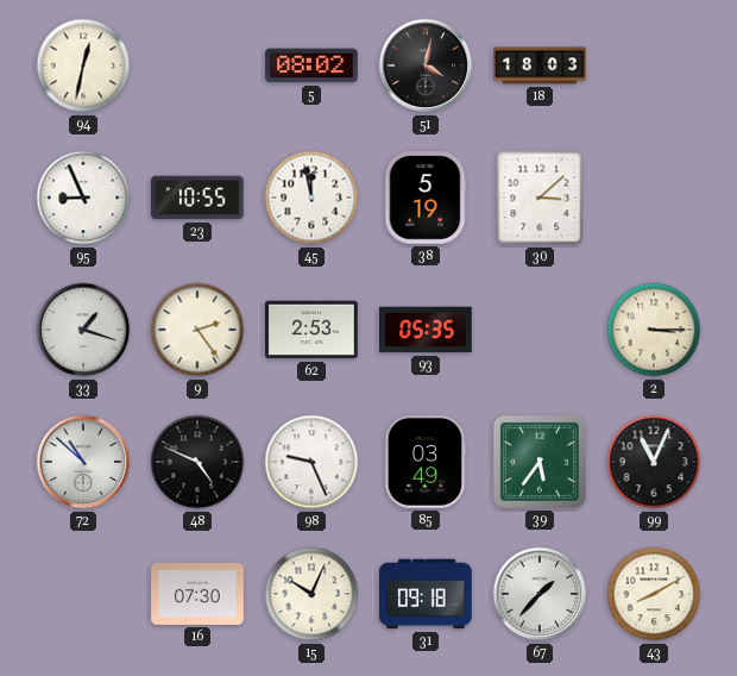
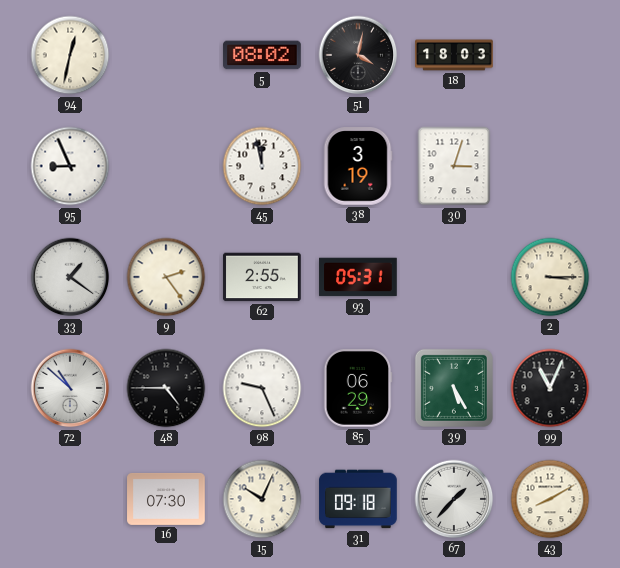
23: 10:55 -> none
38: 5:19 -> 3:19
30: 3:08 -> 3:03
33: 1:18 -> 1:21
62: 2:53 -> 2:55
93: 05:35 -> 05:31
48: 4:49 -> 4:45
85: 03:49 -> 06:29
39: 5:36 -> 5:25
